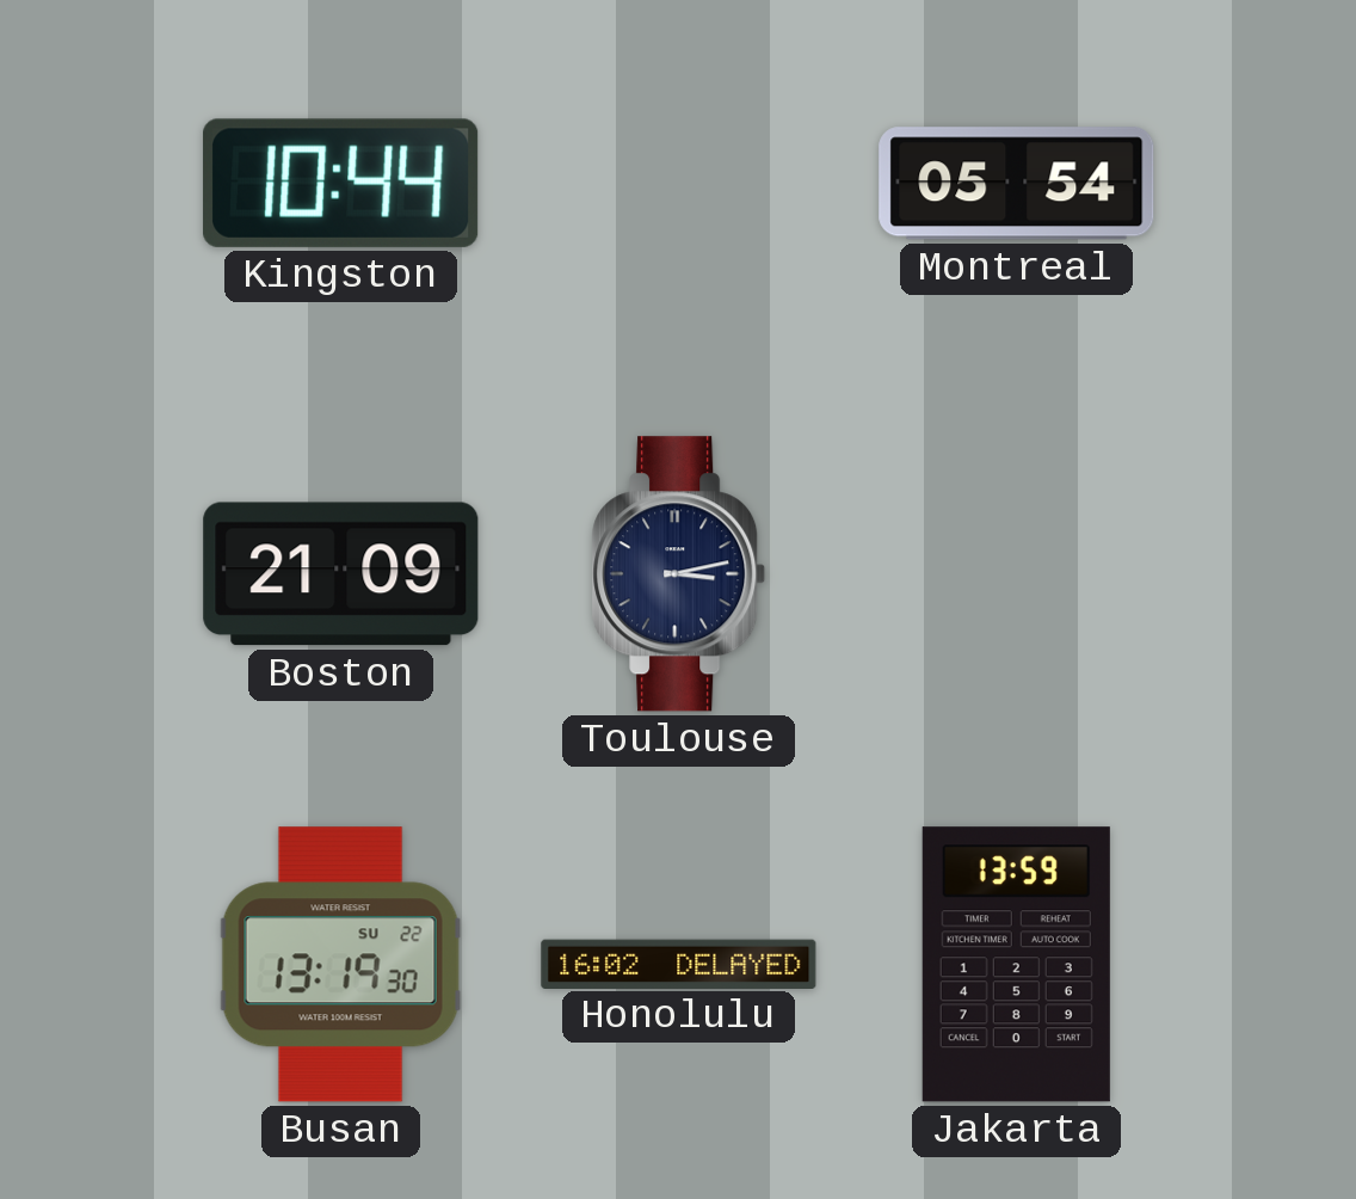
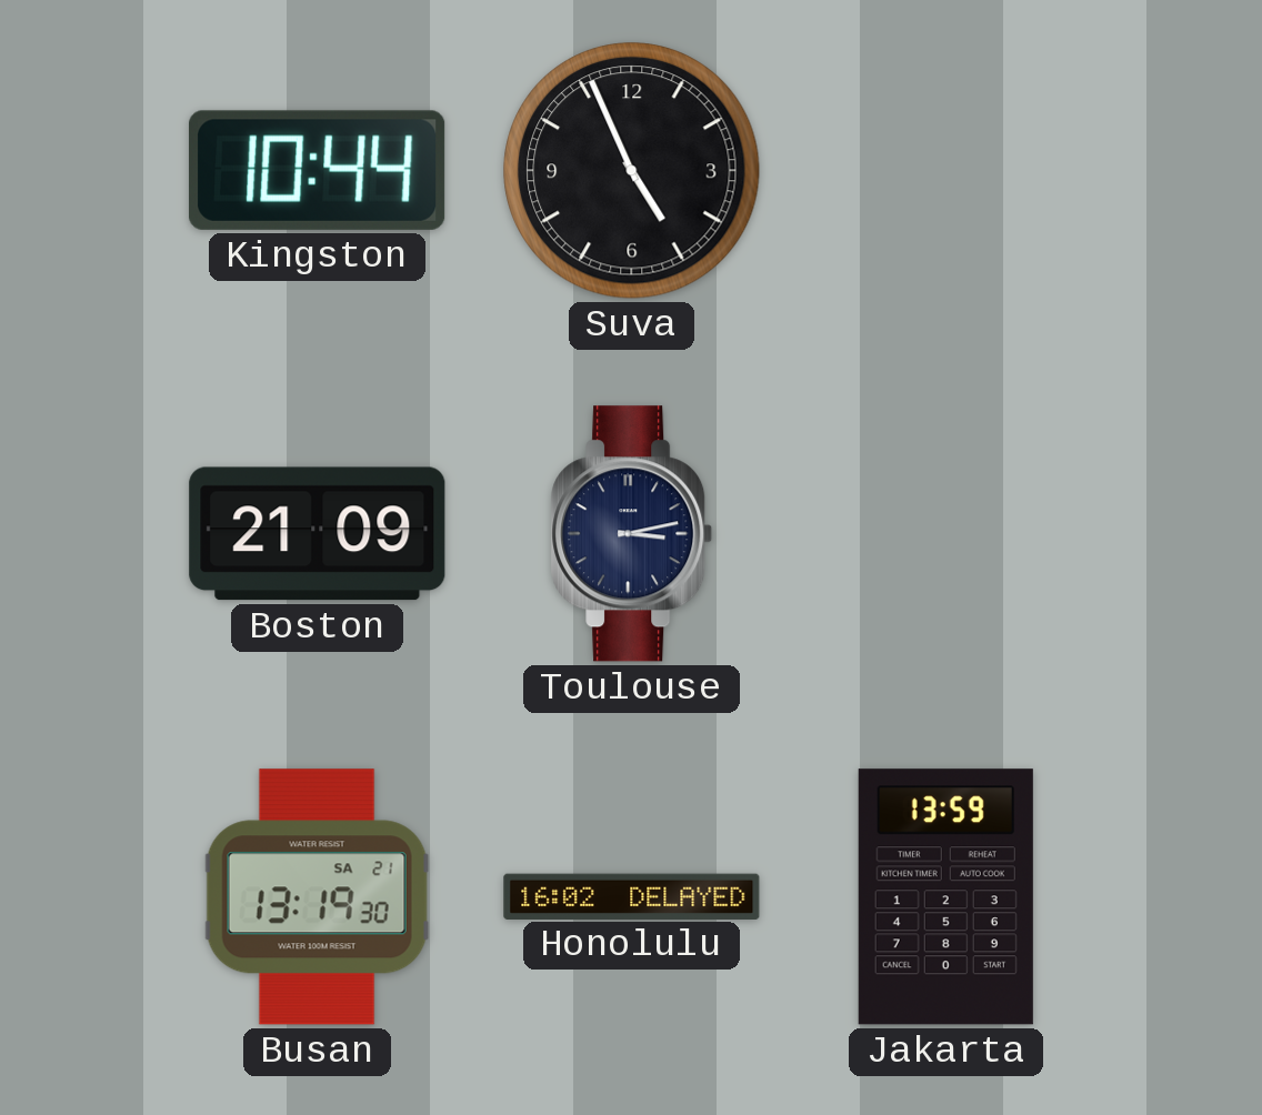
Suva: none -> 4:56
Montreal: 05:54 -> none
Busan date: SU 22 -> SA 21
